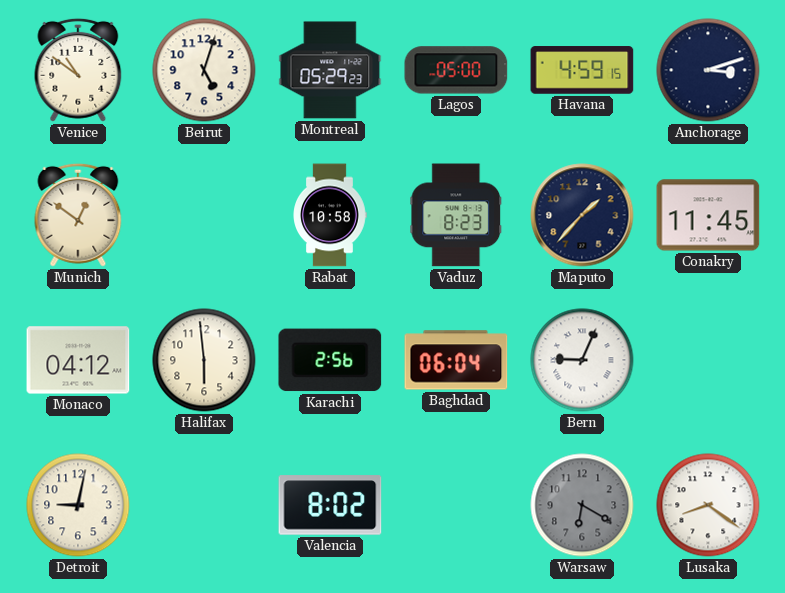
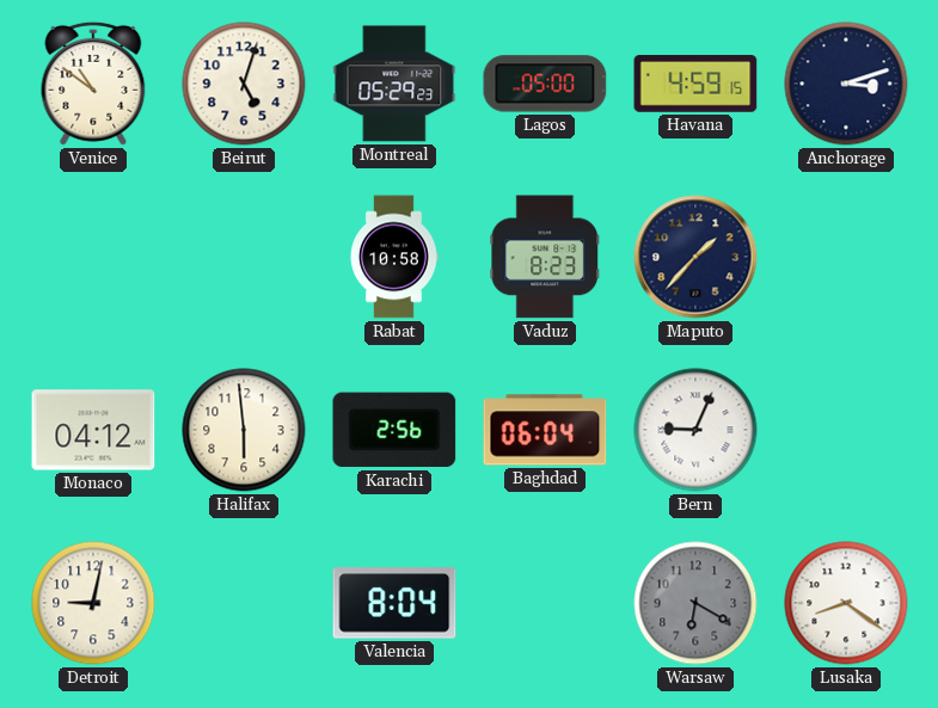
Munich: 12:51 -> none
Conakry: 11:45 -> none
Valencia: 8:02 -> 8:04
